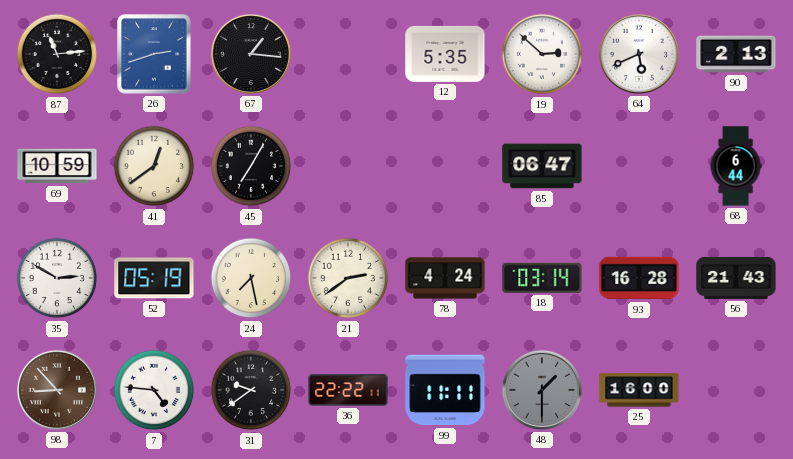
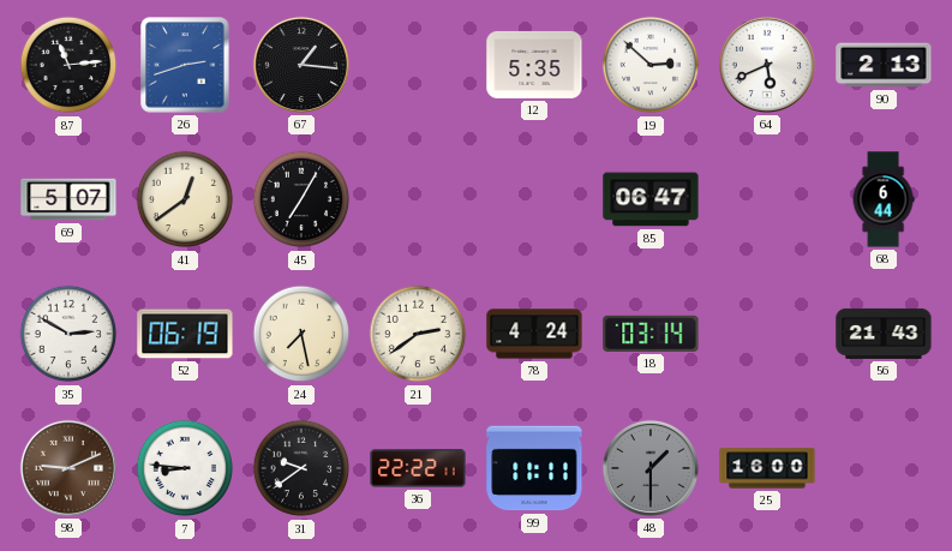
69: 10:59 -> 5:07
52: 05:19 -> 06:19
93: 16:28 -> none
98: 8:53 -> 9:11
7: 4:46 -> 8:46
